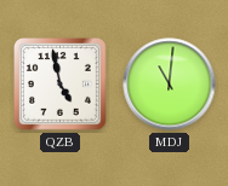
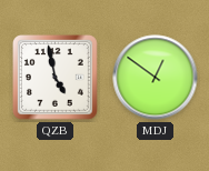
MDJ: 11:01 -> 12:51
